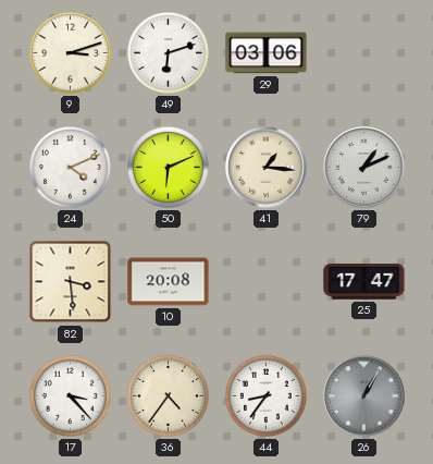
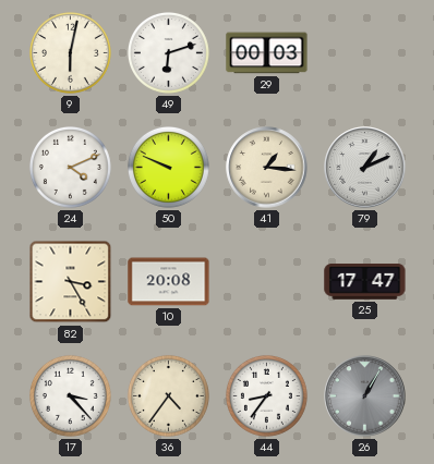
9: 3:12 -> 6:02
29: 03:06 -> 00:03
50: 6:11 -> 9:49
82: 3:29 -> 3:25
